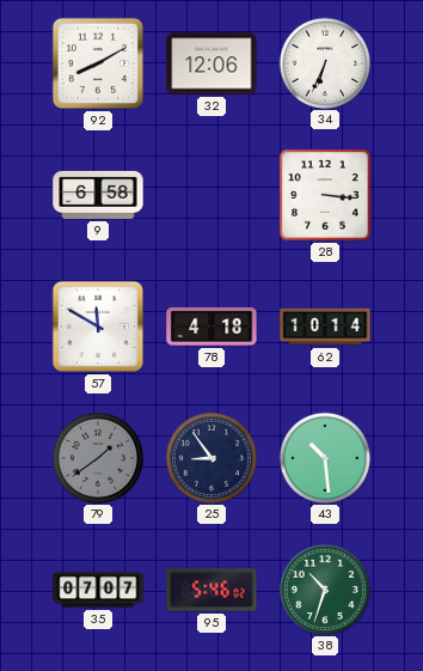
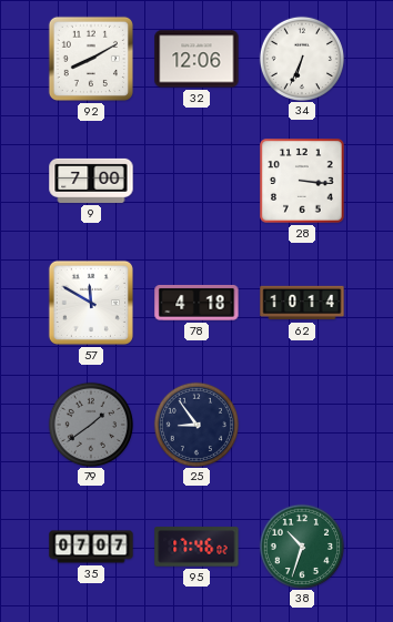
9: 6:58 -> 7:00
43: 10:29 -> none
95: 5:46 -> 17:46
